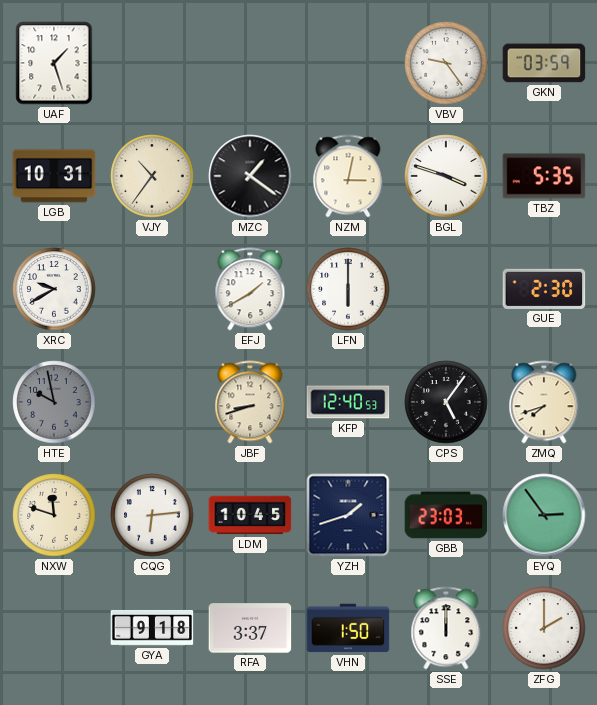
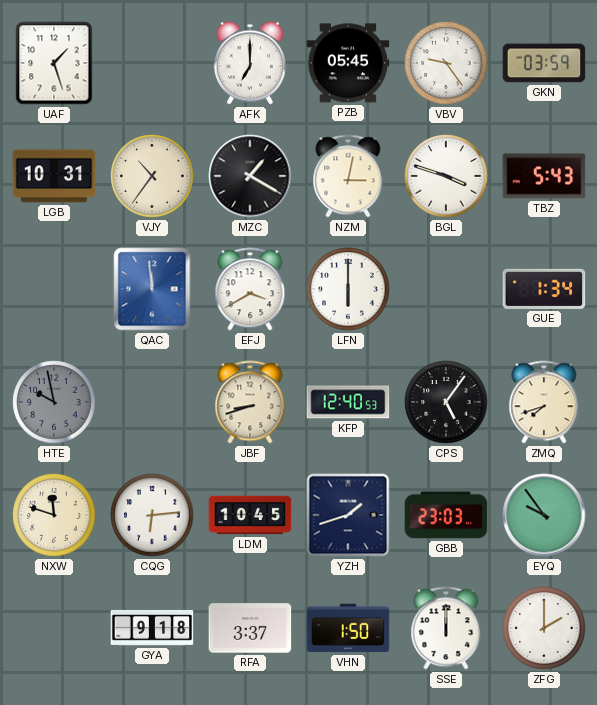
AFK: none -> 7:00
PZB: none -> 05:45
MZC: 1:21 -> 1:20
TBZ: 5:35 -> 5:43
XRC: 9:40 -> none
QAC: none -> 11:59
EFJ: 1:40 -> 3:40
GUE: 2:30 -> 1:34
EYQ: 2:54 -> 9:54
